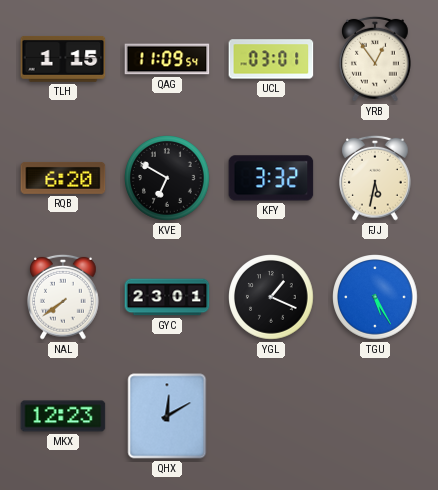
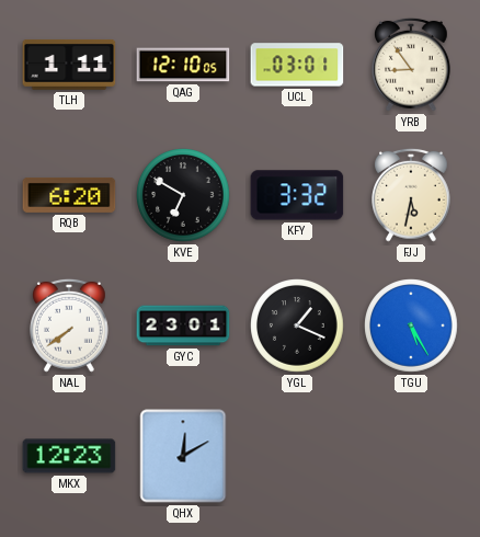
TLH: 1:15 -> 1:11
QAG: 11:09 -> 12:10
YRB: 12:54 -> 8:54
